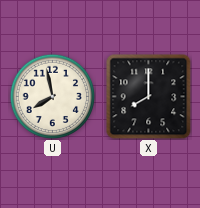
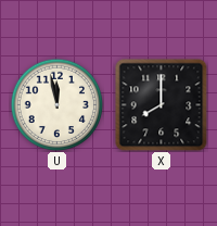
U: 7:58 -> 11:58
